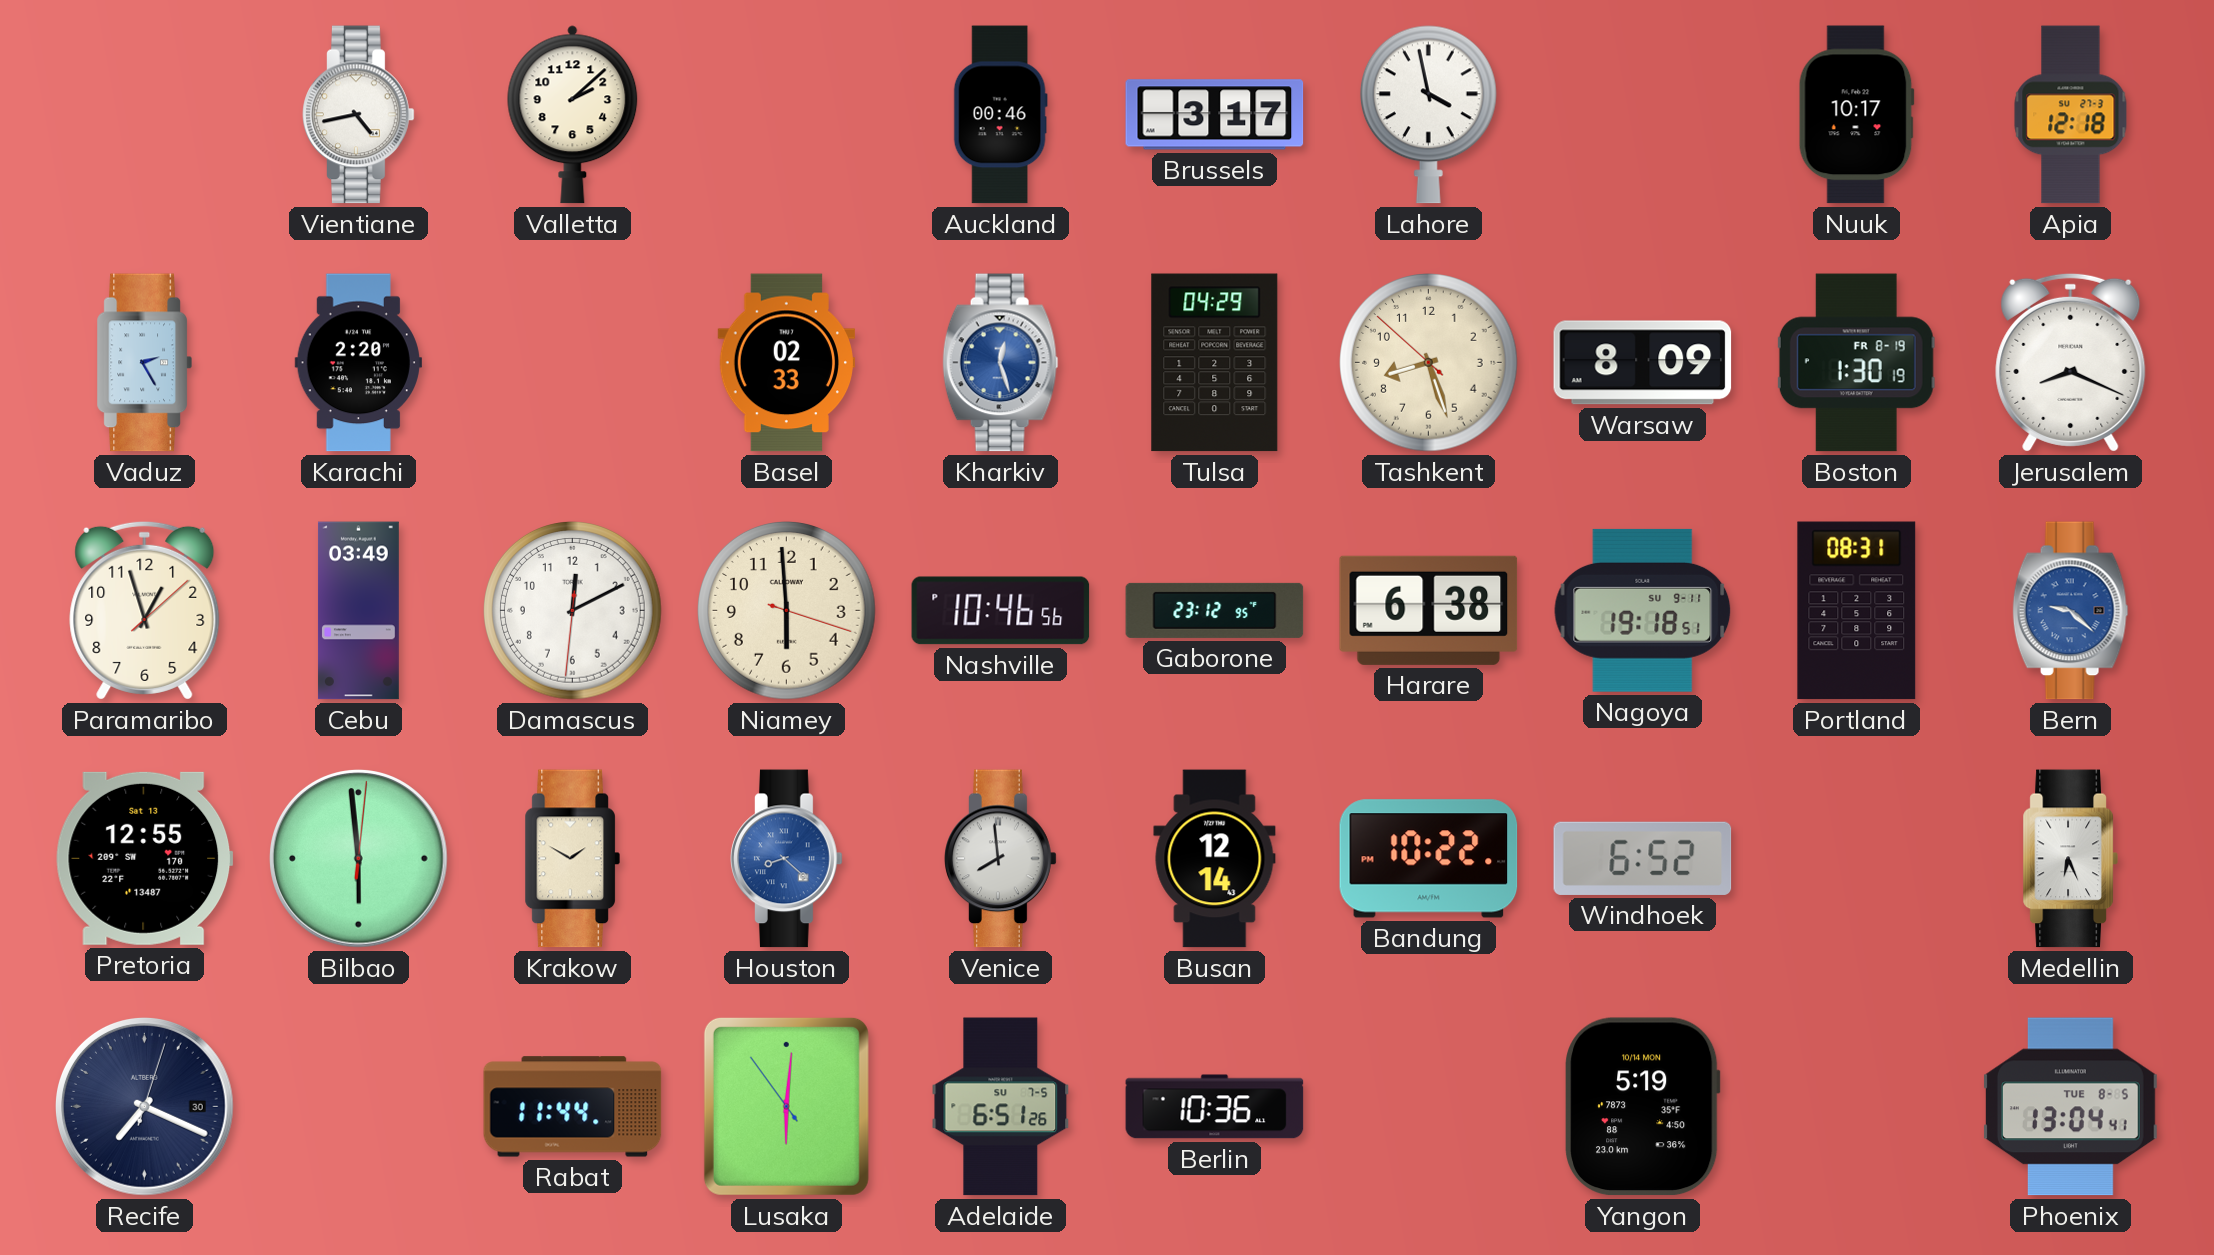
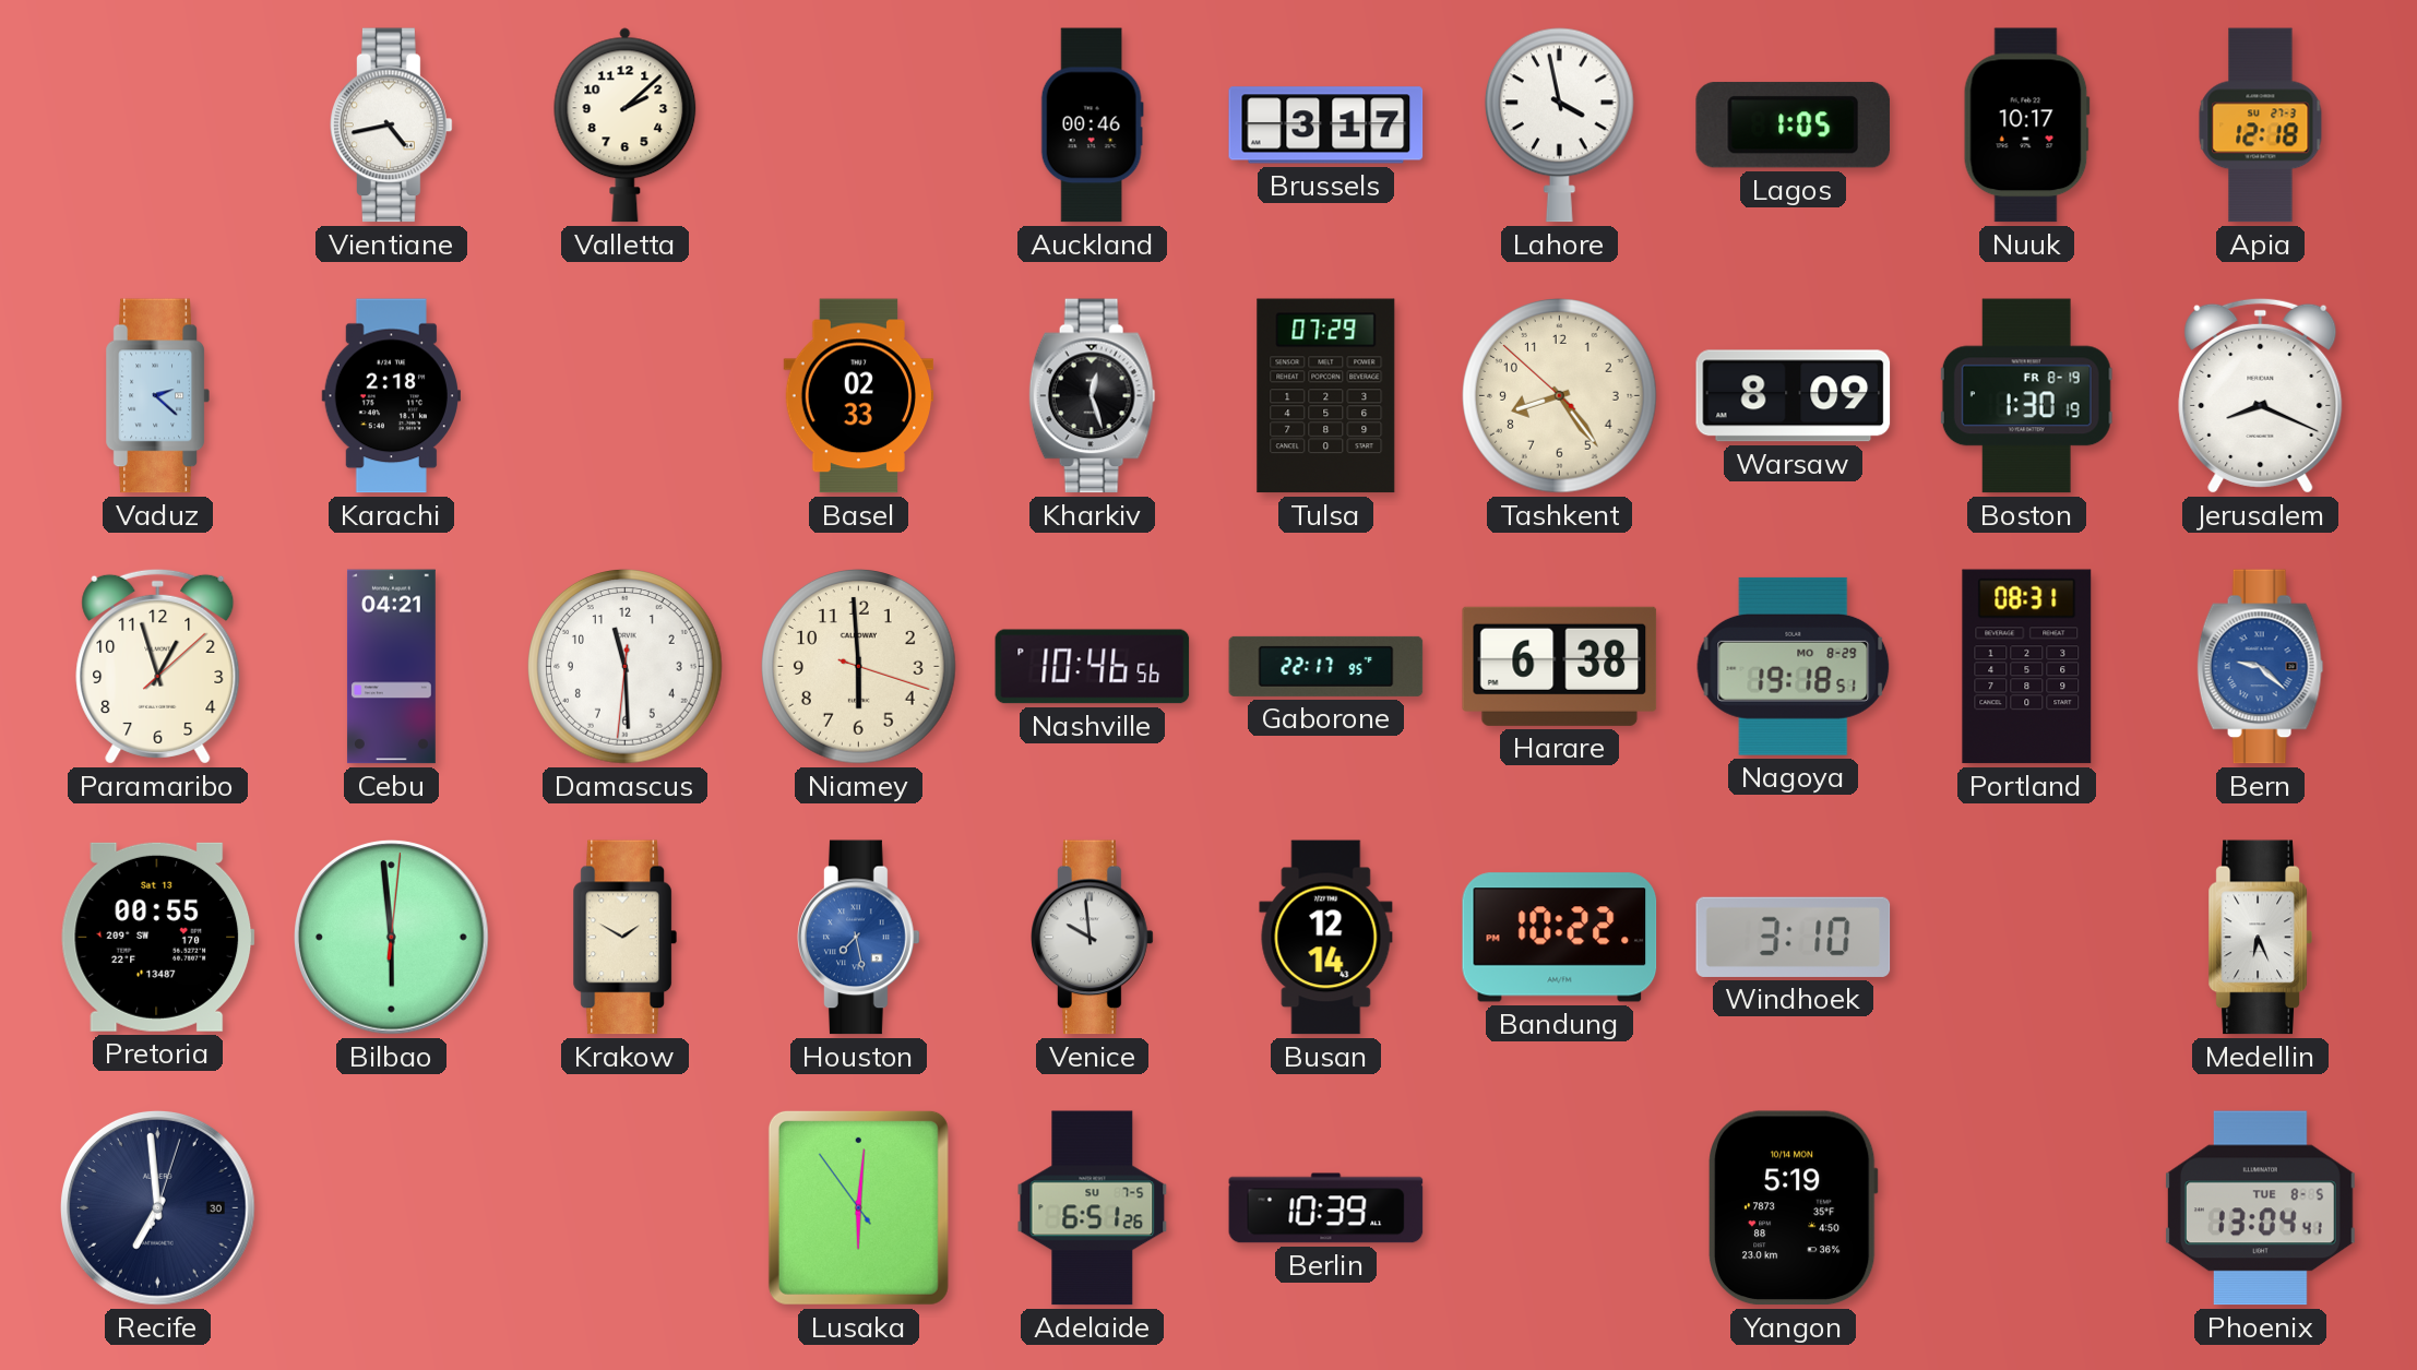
Lagos: none -> 1:05
Vaduz: 2:25 -> 2:22
Karachi: 2:20 -> 2:18
Kharkiv dial: blue -> black
Tulsa: 04:29 -> 07:29
Tashkent: 8:26 -> 8:23
Cebu: 03:49 -> 04:21
Damascus: 12:10 -> 11:29
Gaborone: 23:12 -> 22:17
Nagoya date: SU 9-11 -> MO 8-29
Pretoria: 12:55 -> 00:55
Houston: 8:22 -> 7:28
Venice: 7:59 -> 9:59
Windhoek: 6:52 -> 3:10
Recife: 7:19 -> 6:59
Rabat: 11:44 -> none
Berlin: 10:36 -> 10:39
